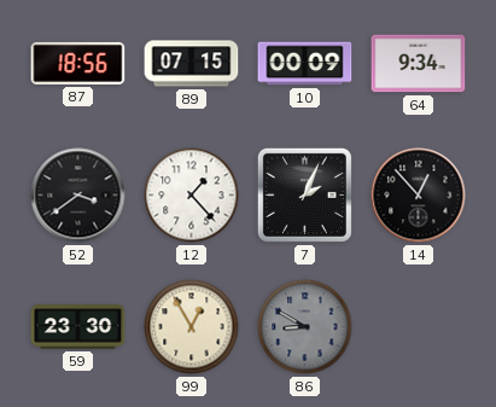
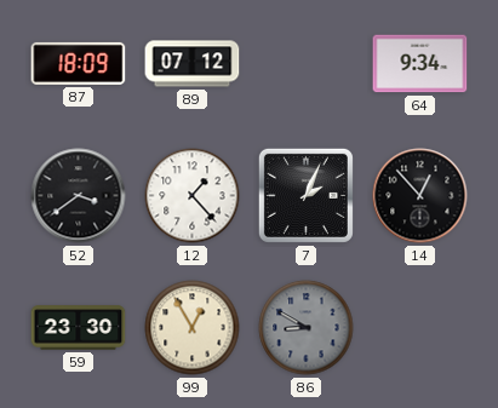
87: 18:56 -> 18:09
89: 07:15 -> 07:12
10: 00:09 -> none
